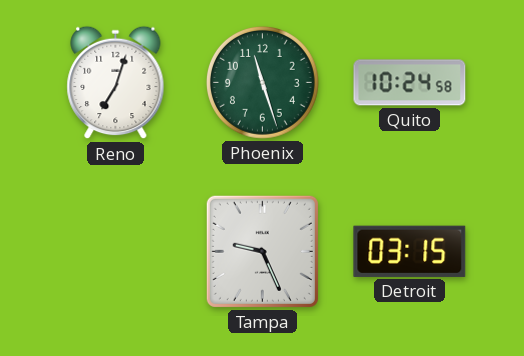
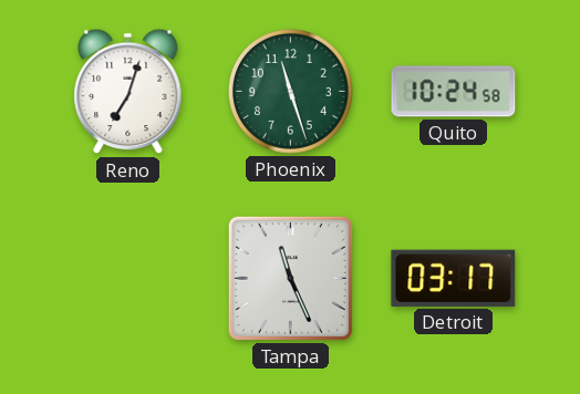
Tampa: 9:26 -> 11:26
Detroit: 03:15 -> 03:17
